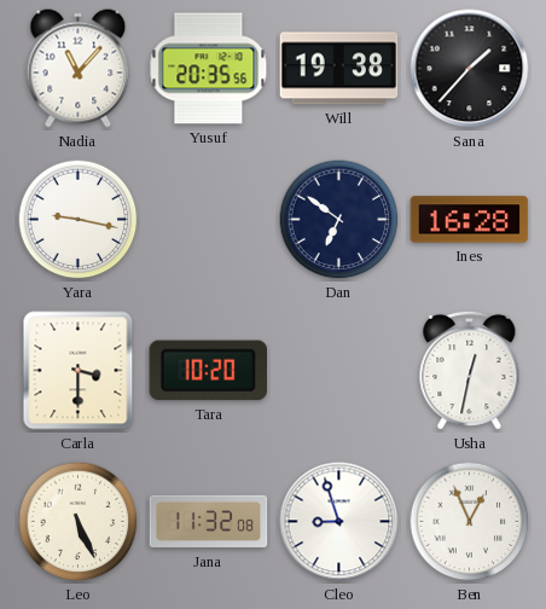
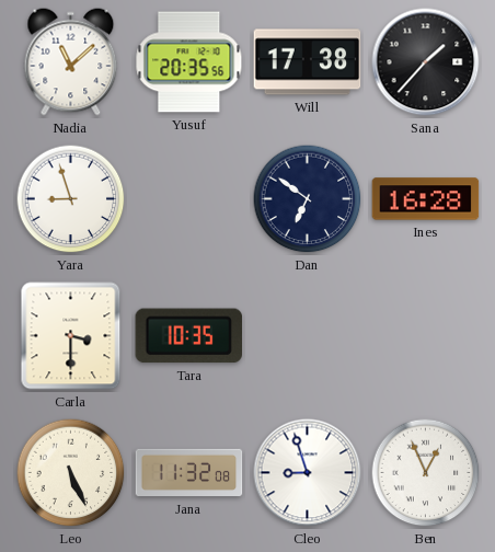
Nadia: 11:07 -> 11:08
Will: 19:38 -> 17:38
Yara: 9:17 -> 8:57
Tara: 10:20 -> 10:35
Usha: 12:32 -> none
